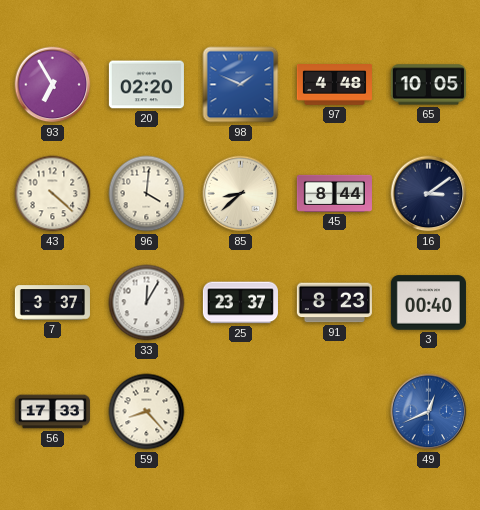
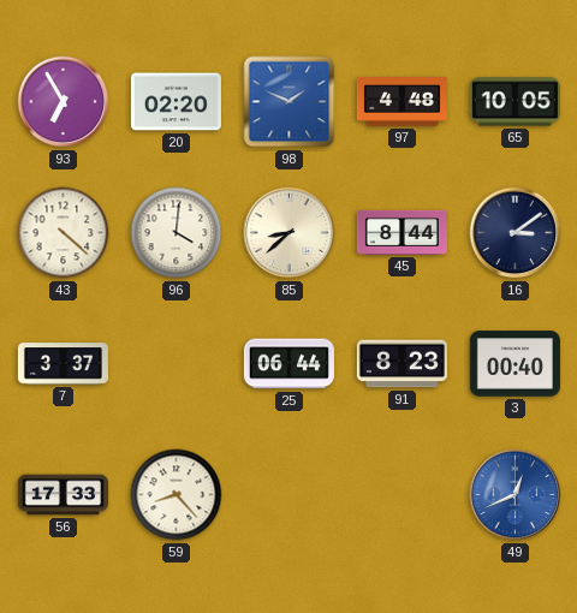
33: 12:05 -> none
25: 23:37 -> 06:44
